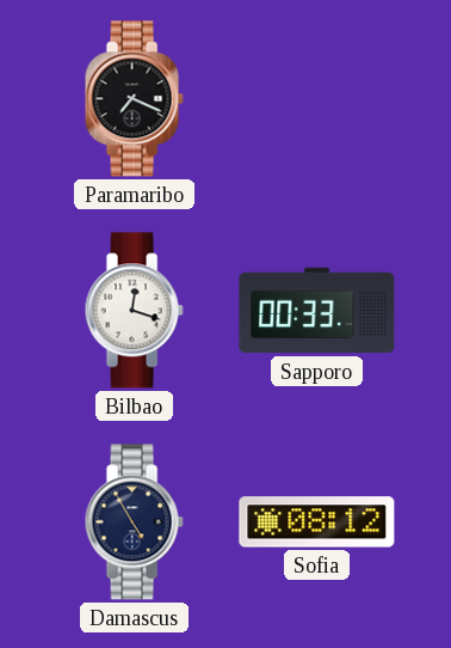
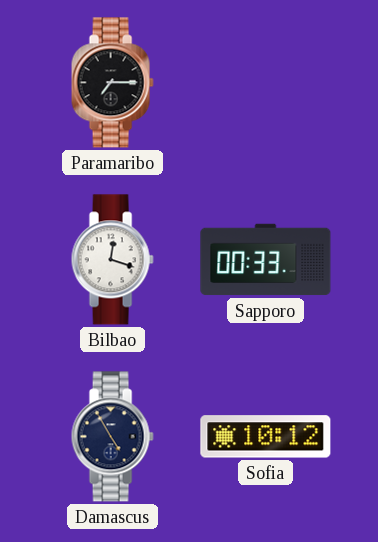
Paramaribo: 7:19 -> 7:15
Sofia: 08:12 -> 10:12
